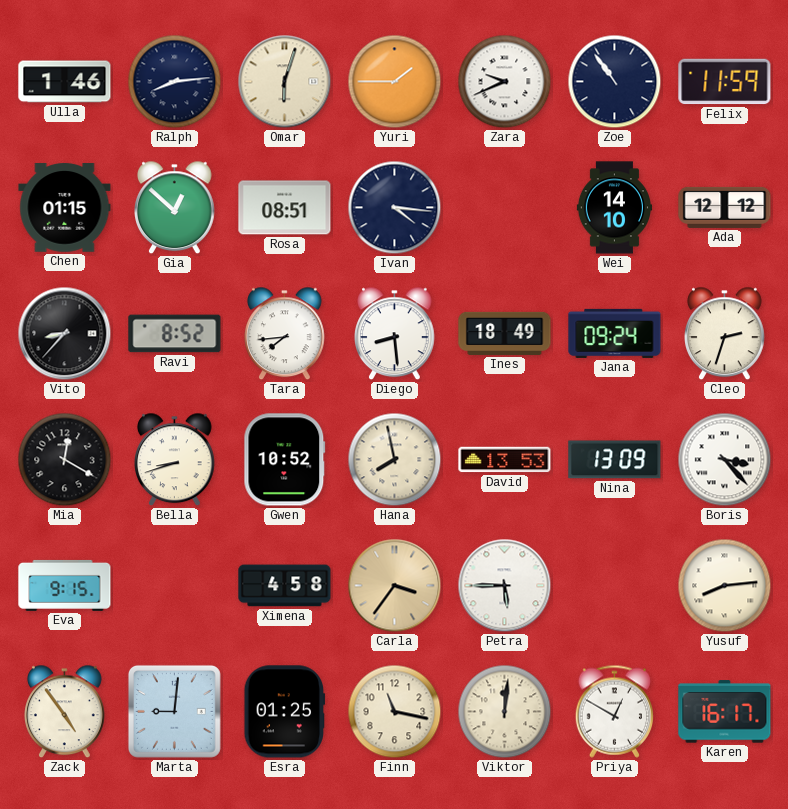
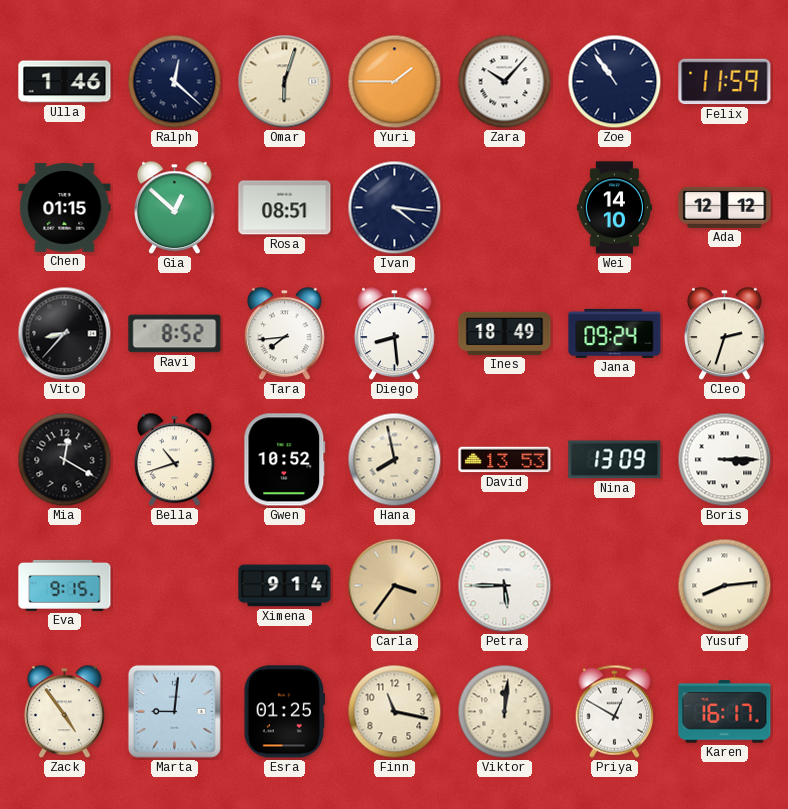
Ralph: 8:14 -> 12:22
Zara: 9:41 -> 10:07
Bella: 8:42 -> 10:42
Boris: 3:23 -> 3:15
Ximena: 4:58 -> 9:14
